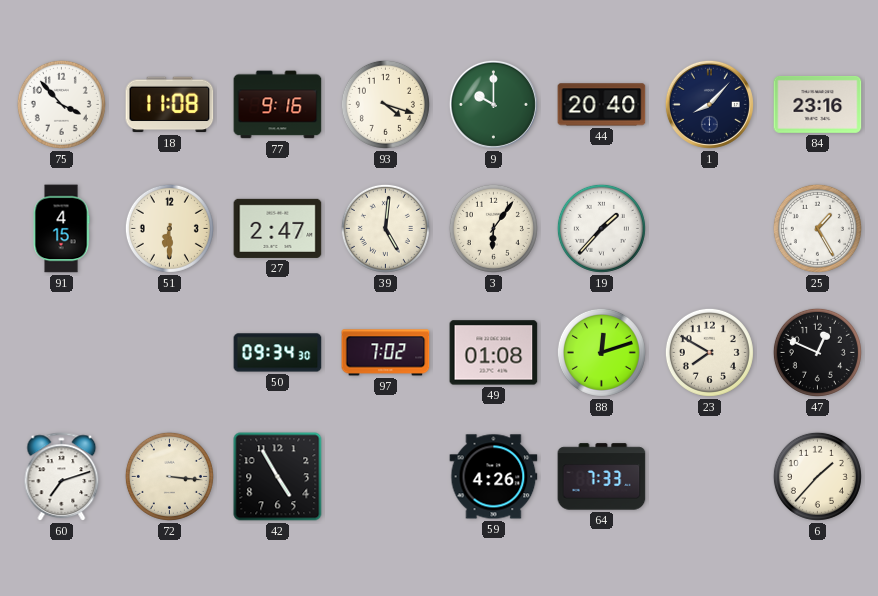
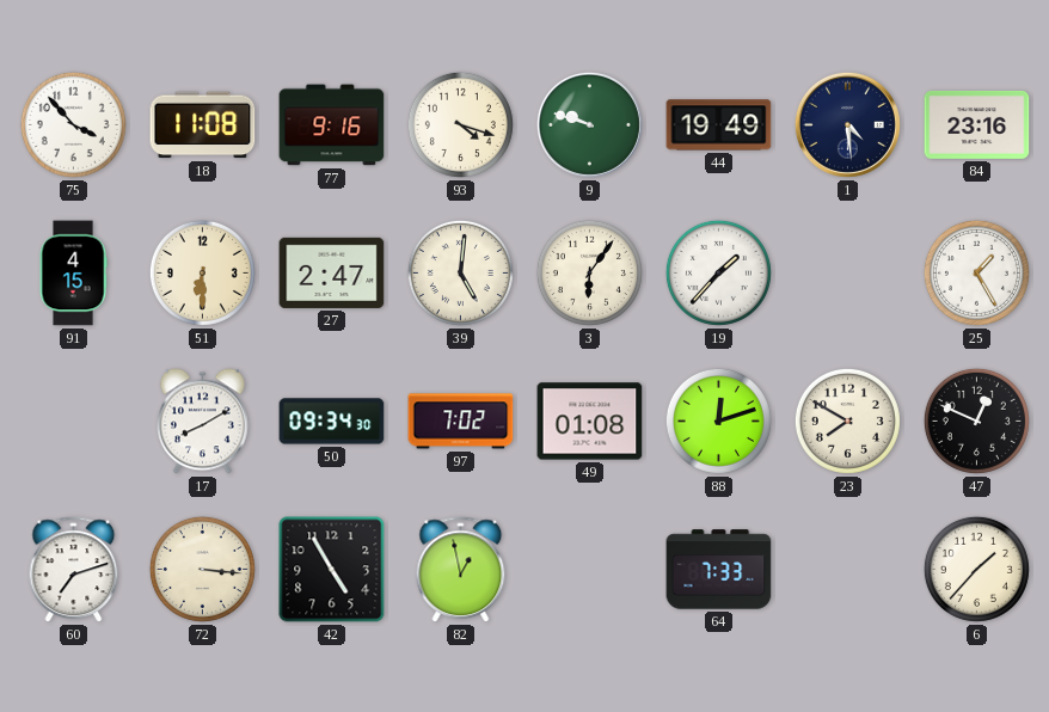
9: 10:00 -> 9:48
44: 20:40 -> 19:49
1: 8:07 -> 4:29
17: none -> 8:10
82: none -> 12:58
59: 4:26 -> none
